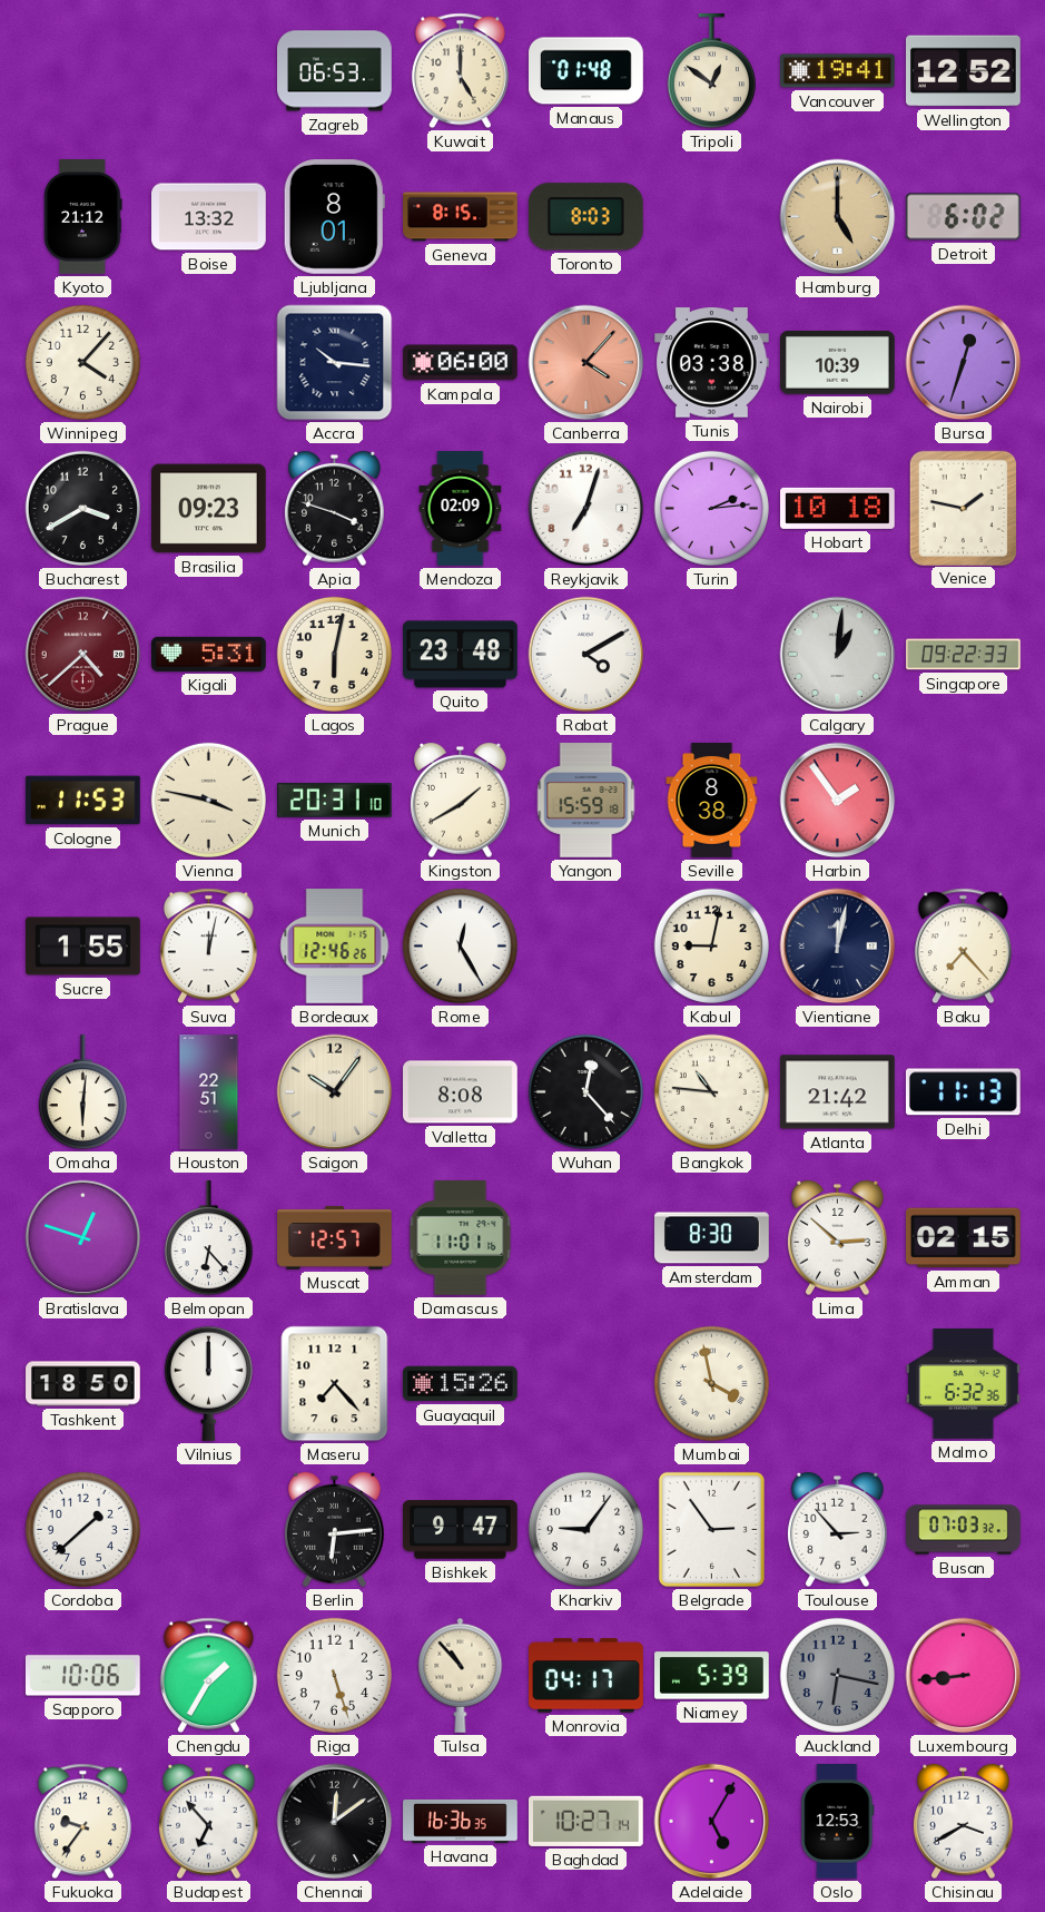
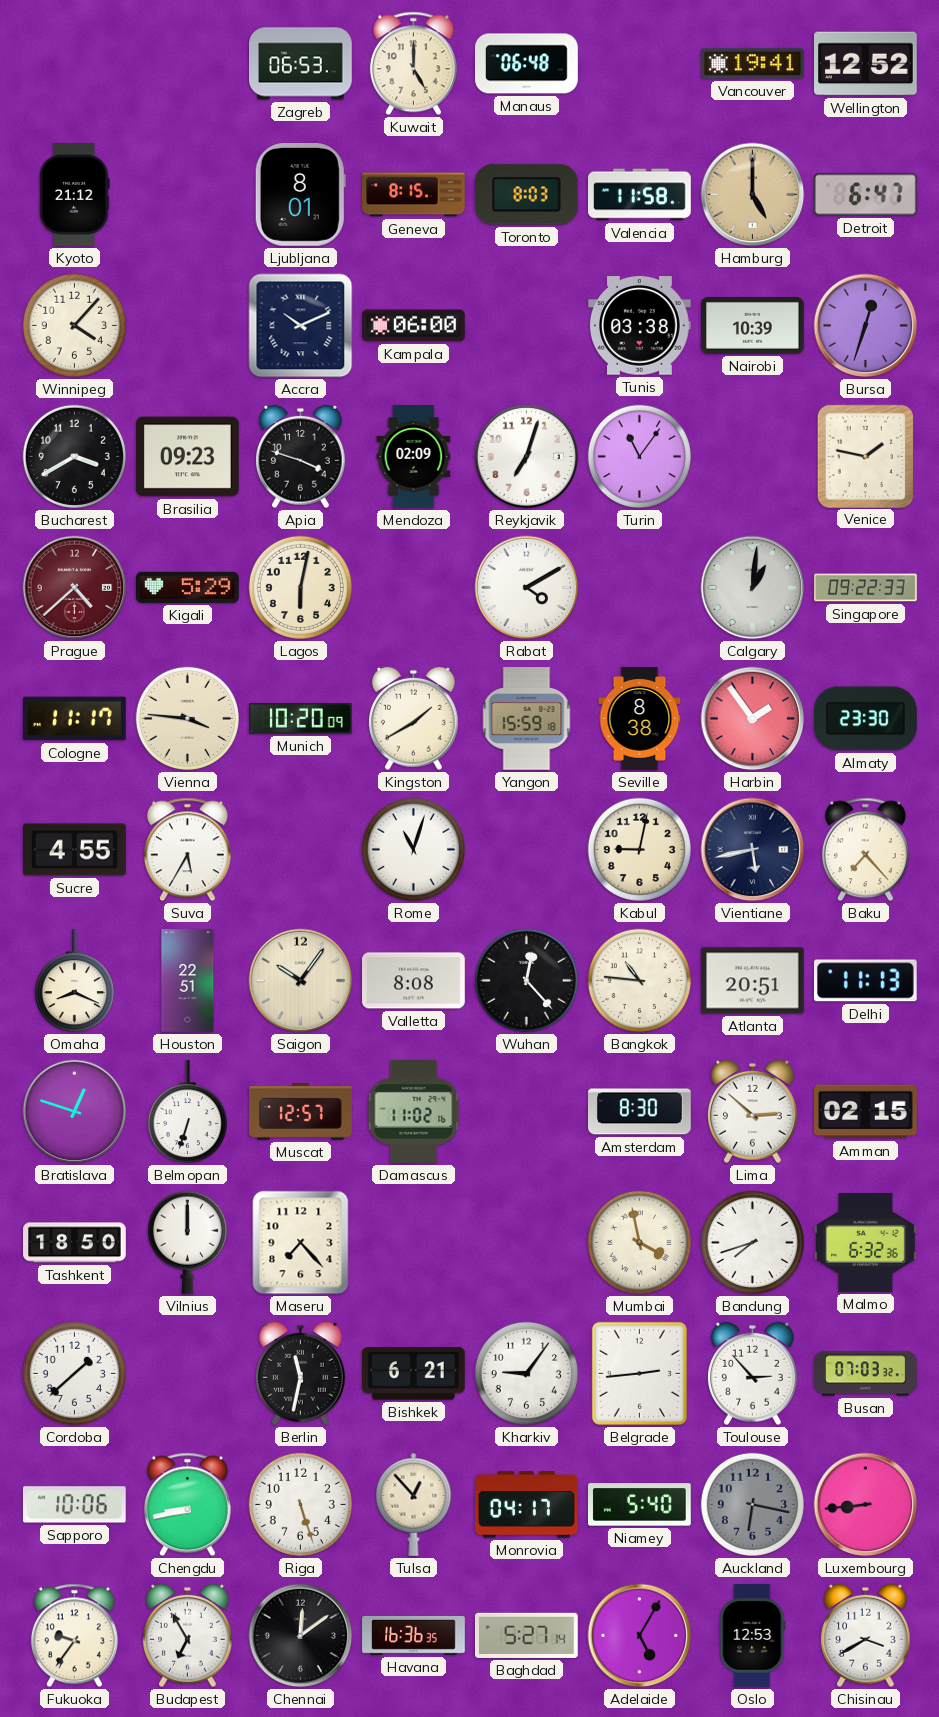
Manaus: 01:48 -> 06:48
Tripoli: 12:51 -> none
Boise: 13:32 -> none
Valencia: none -> 11:58
Detroit: 6:02 -> 6:47
Accra: 10:16 -> 10:11
Canberra: 4:07 -> none
Turin: 2:14 -> 11:06
Hobart: 10:18 -> none
Kigali: 5:31 -> 5:29
Quito: 23:48 -> none
Cologne: 11:53 -> 11:17
Vienna: 3:47 -> 3:46
Munich: 20:31 -> 10:20
Almaty: none -> 23:30
Sucre: 1:55 -> 4:55
Suva: 12:02 -> 5:35
Bordeaux: 12:46 -> none
Rome: 12:25 -> 11:03
Vientiane: 12:02 -> 5:43
Omaha: 6:01 -> 8:19
Atlanta: 21:42 -> 20:51
Belmopan: 6:23 -> 6:33
Damascus: 11:01 -> 11:02
Guayaquil: 15:26 -> none
Bandung: none -> 7:42
Berlin: 6:14 -> 11:32
Bishkek: 9:47 -> 6:21
Belgrade: 2:54 -> 2:44
Chengdu: 1:35 -> 8:43
Tulsa: 10:53 -> 12:53
Niamey: 5:39 -> 5:40
Budapest: 6:53 -> 6:55
Baghdad: 10:27 -> 5:27
